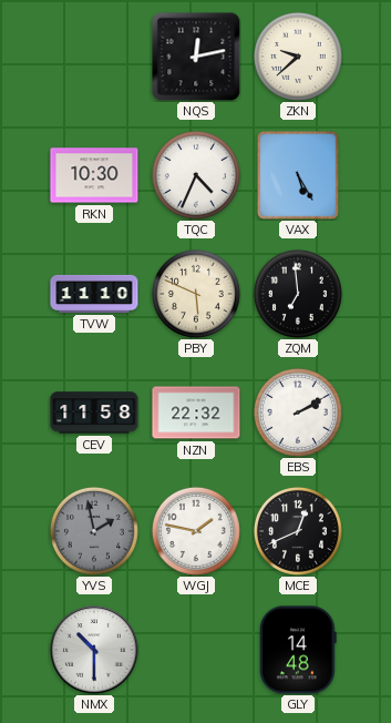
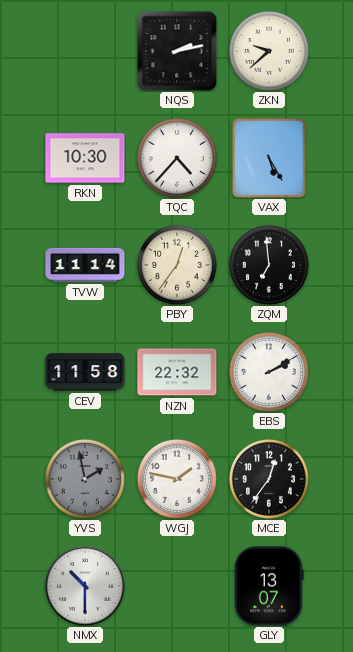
NQS: 12:13 -> 2:13
TQC: 4:34 -> 4:37
TVW: 11:10 -> 11:14
PBY: 5:49 -> 12:36
MCE: 12:41 -> 12:36
GLY: 14:48 -> 13:07
